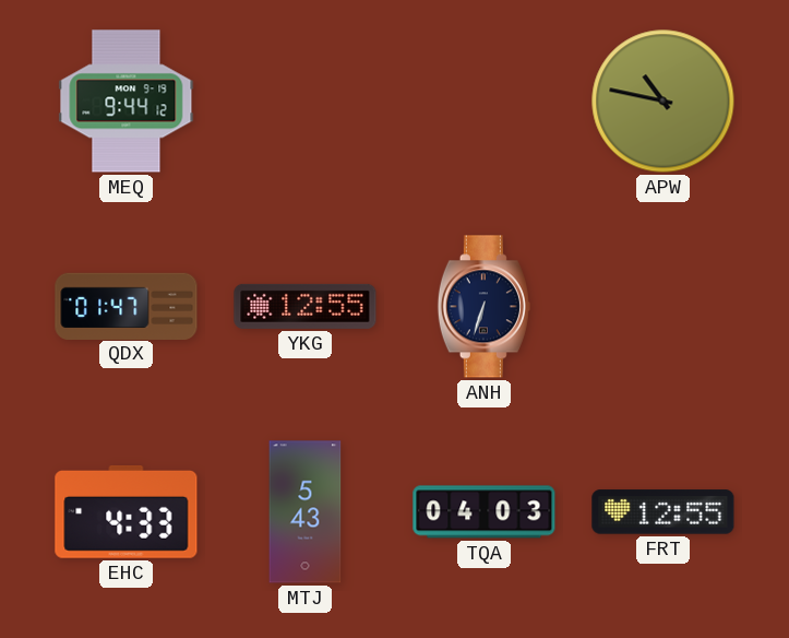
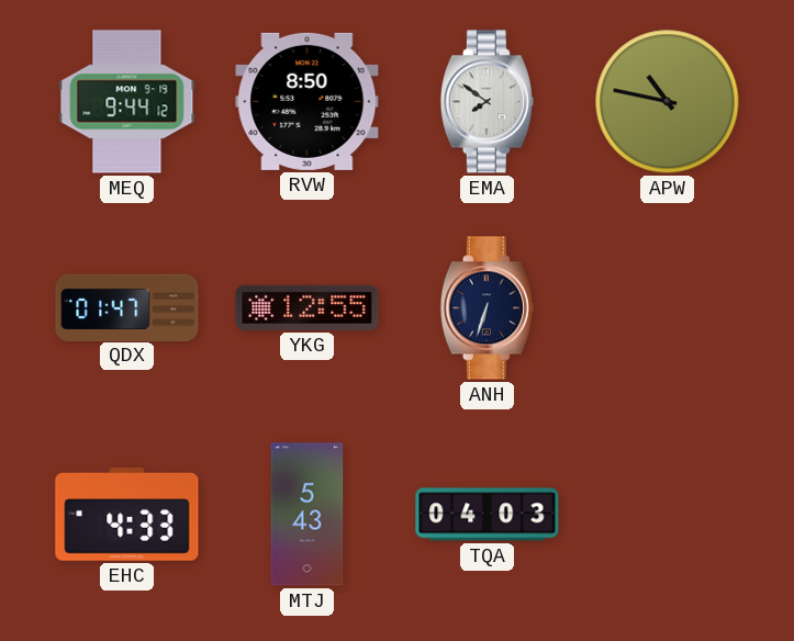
RVW: none -> 8:50
EMA: none -> 7:51
FRT: 12:55 -> none
